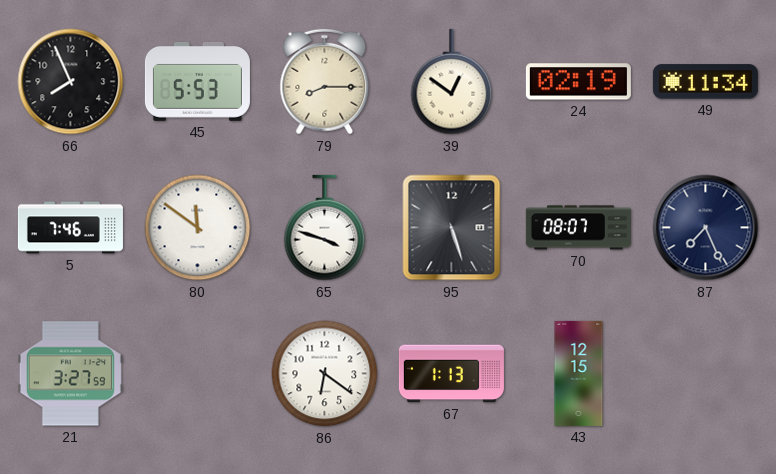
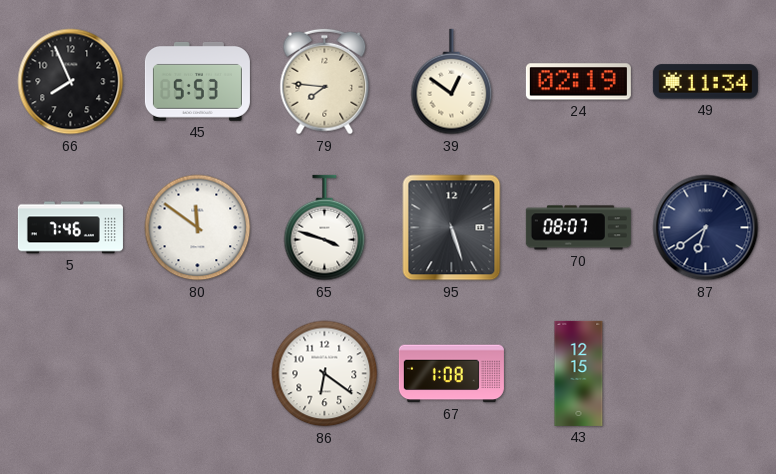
79: 8:15 -> 7:46
87: 7:26 -> 6:39
21: 3:27 -> none
67: 1:13 -> 1:08
